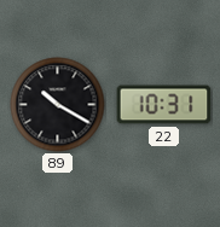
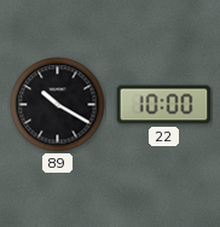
22: 10:31 -> 10:00
